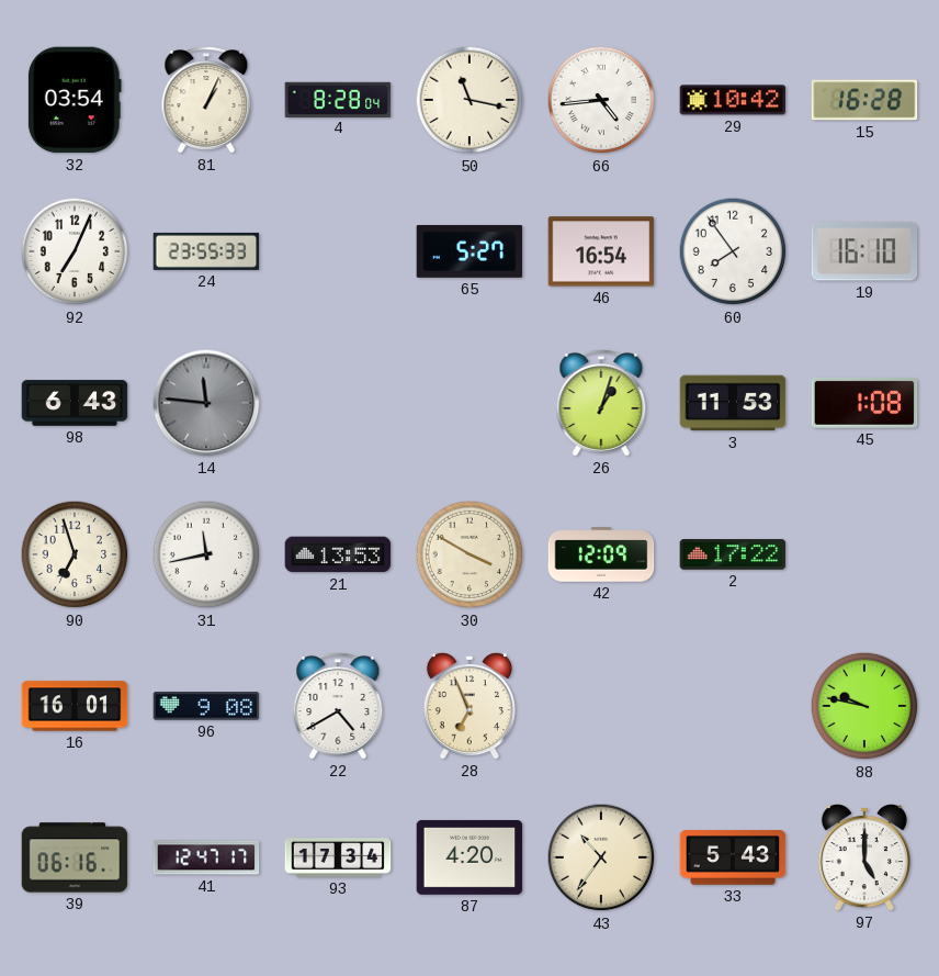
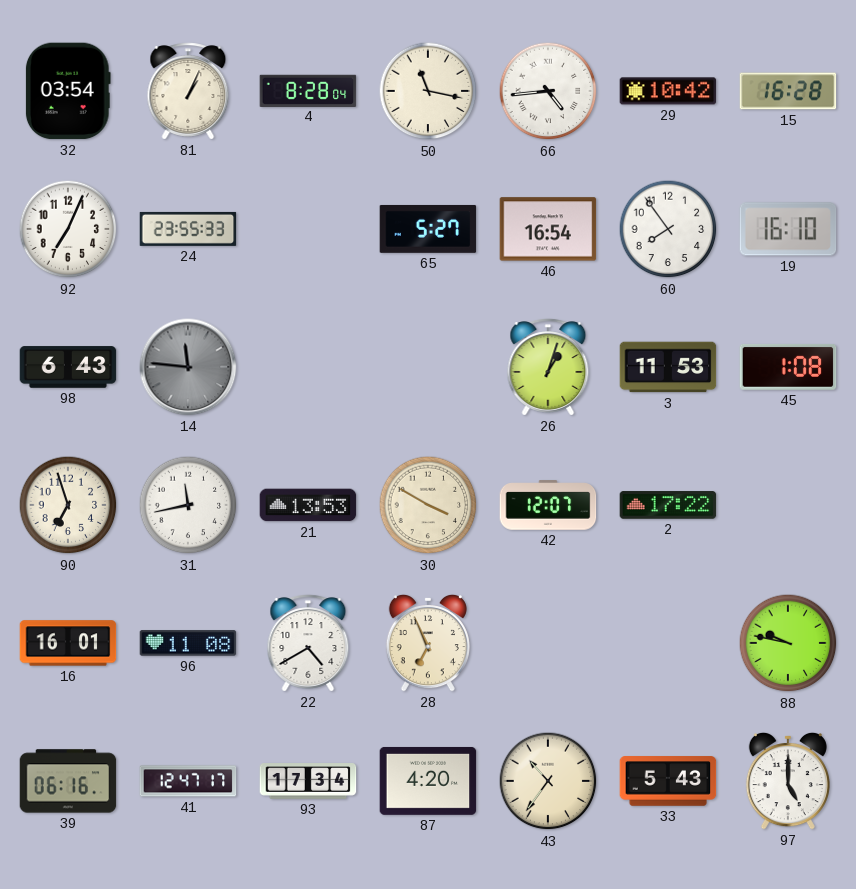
42: 12:09 -> 12:07
96: 9:08 -> 11:08
